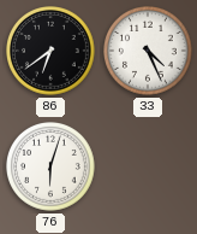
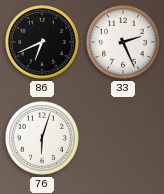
86: 6:39 -> 6:41
33: 4:26 -> 2:26
